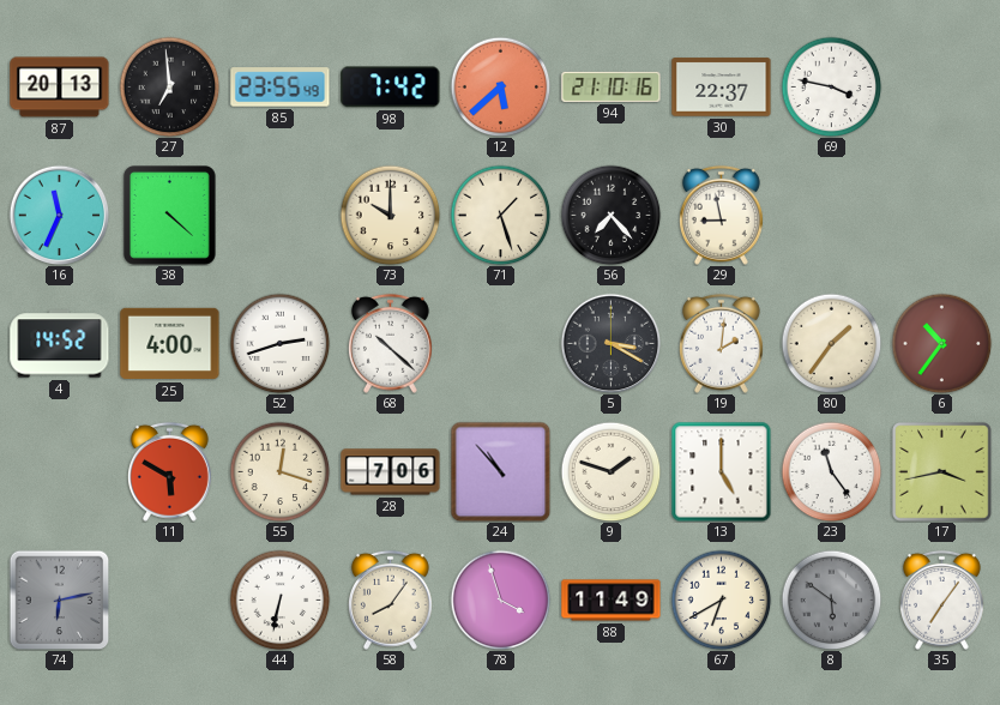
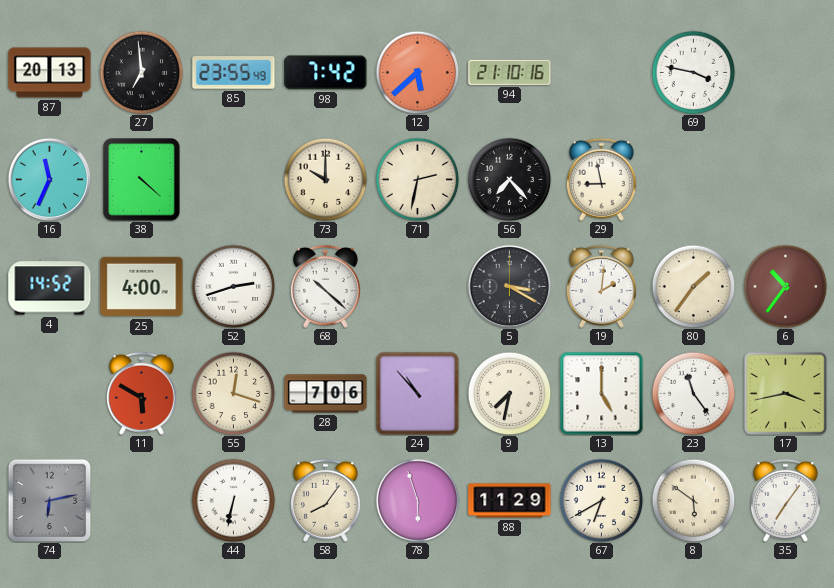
30: 22:37 -> none
71: 1:27 -> 2:32
9: 1:48 -> 7:32
78: 3:57 -> 5:57
88: 11:49 -> 11:29
8 dial: grey -> cream
